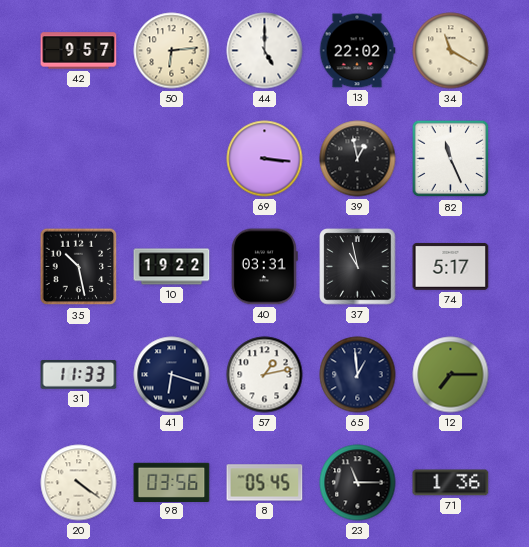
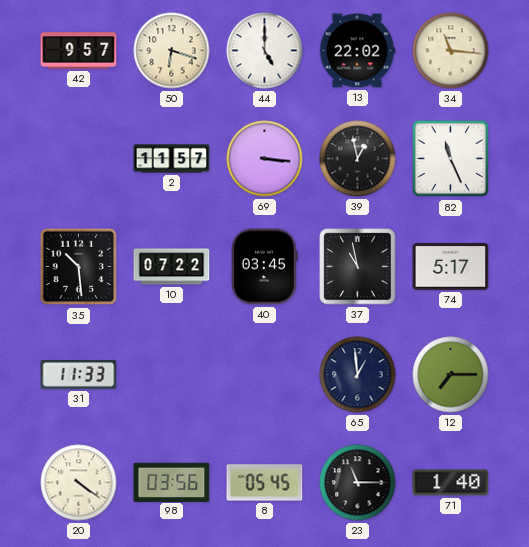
50: 6:14 -> 6:18
34: 11:20 -> 11:16
2: none -> 11:57
35: 10:28 -> 10:29
10: 19:22 -> 07:22
40: 03:31 -> 03:45
41: 6:18 -> none
57: 1:13 -> none
71: 1:36 -> 1:40
